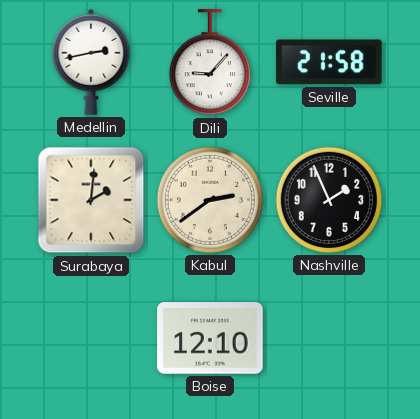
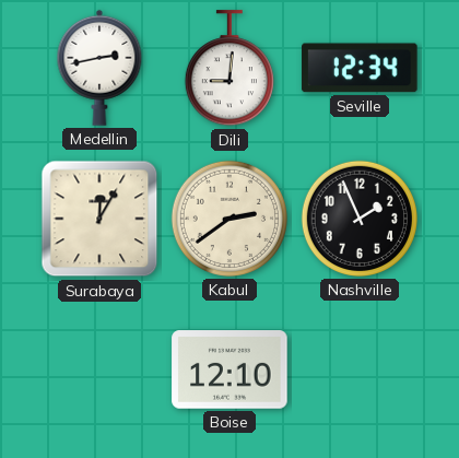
Dili: 9:07 -> 9:01
Seville: 21:58 -> 12:34
Surabaya: 2:01 -> 12:05
